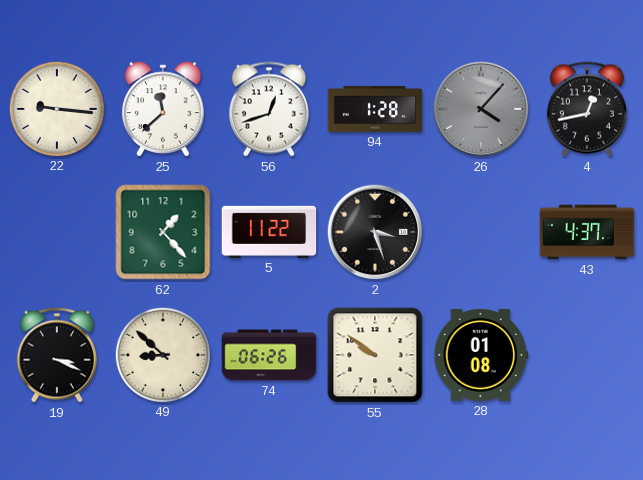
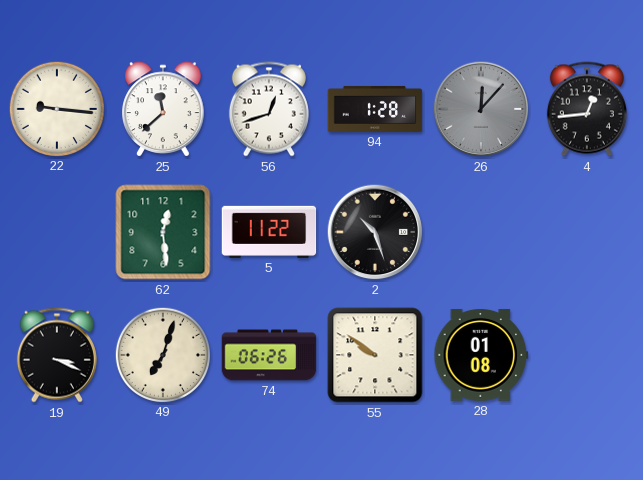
26: 4:07 -> 12:07
4: 12:43 -> 12:44
62: 1:23 -> 12:29
2: 3:27 -> 10:27
43: 4:37 -> none
49: 8:52 -> 7:03
